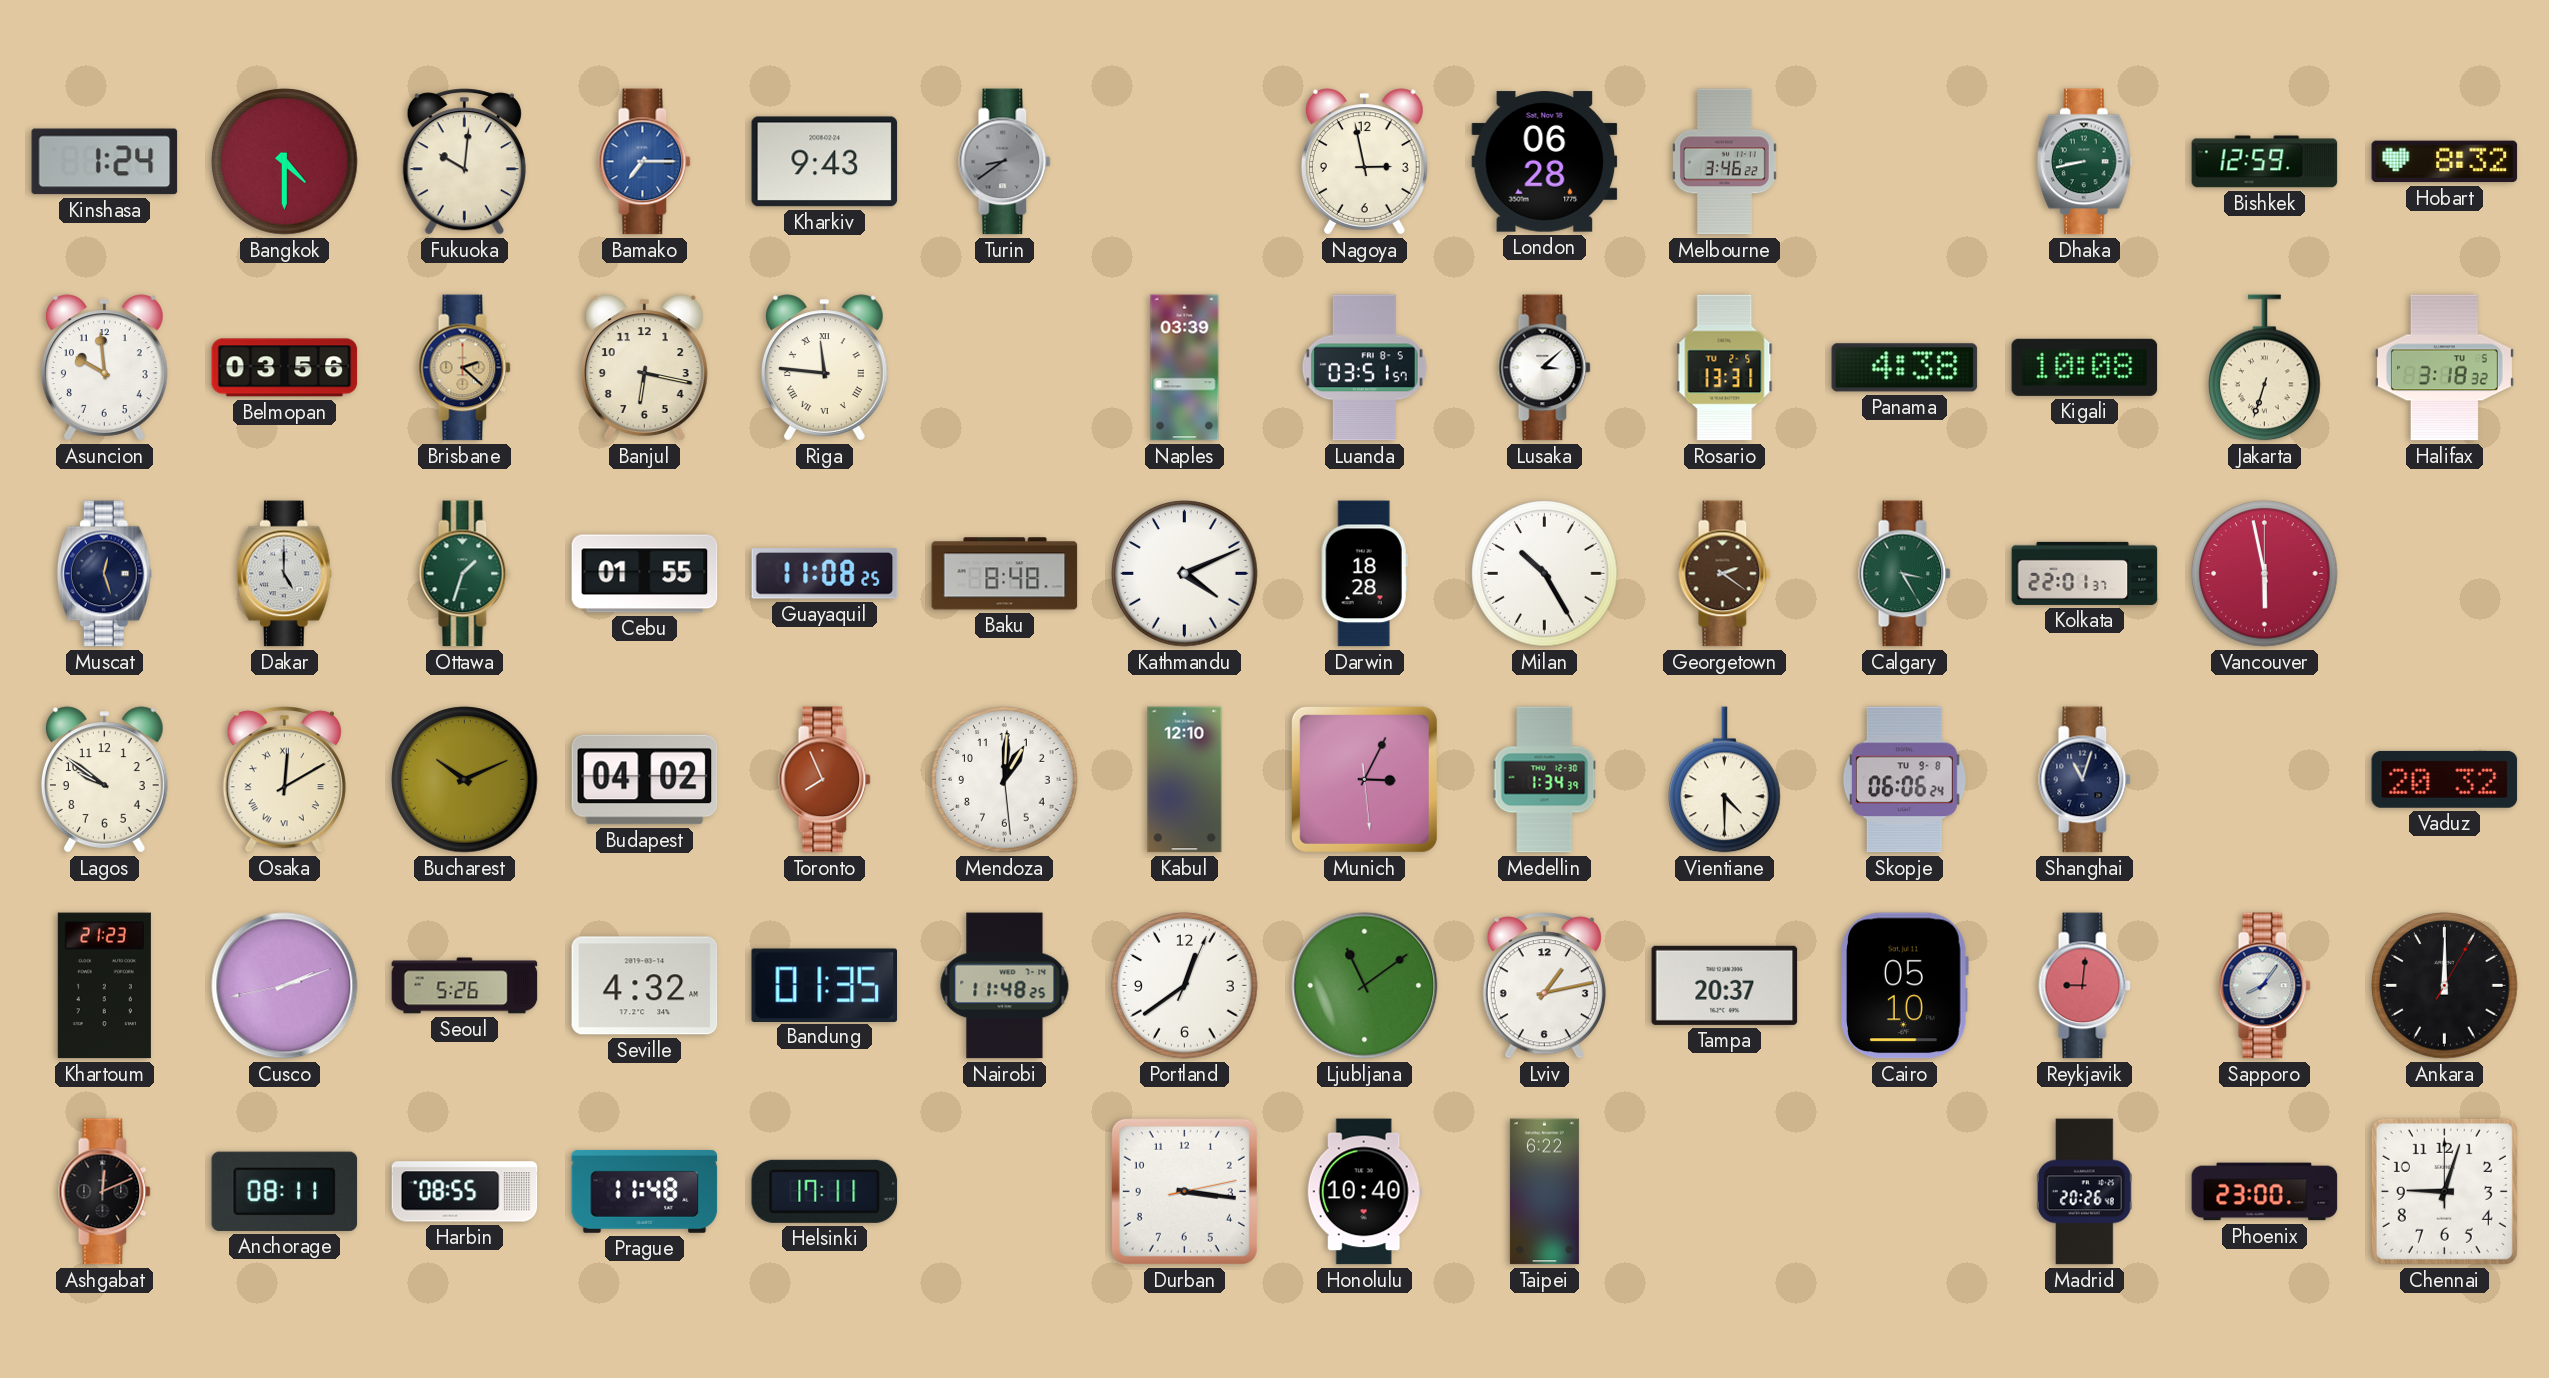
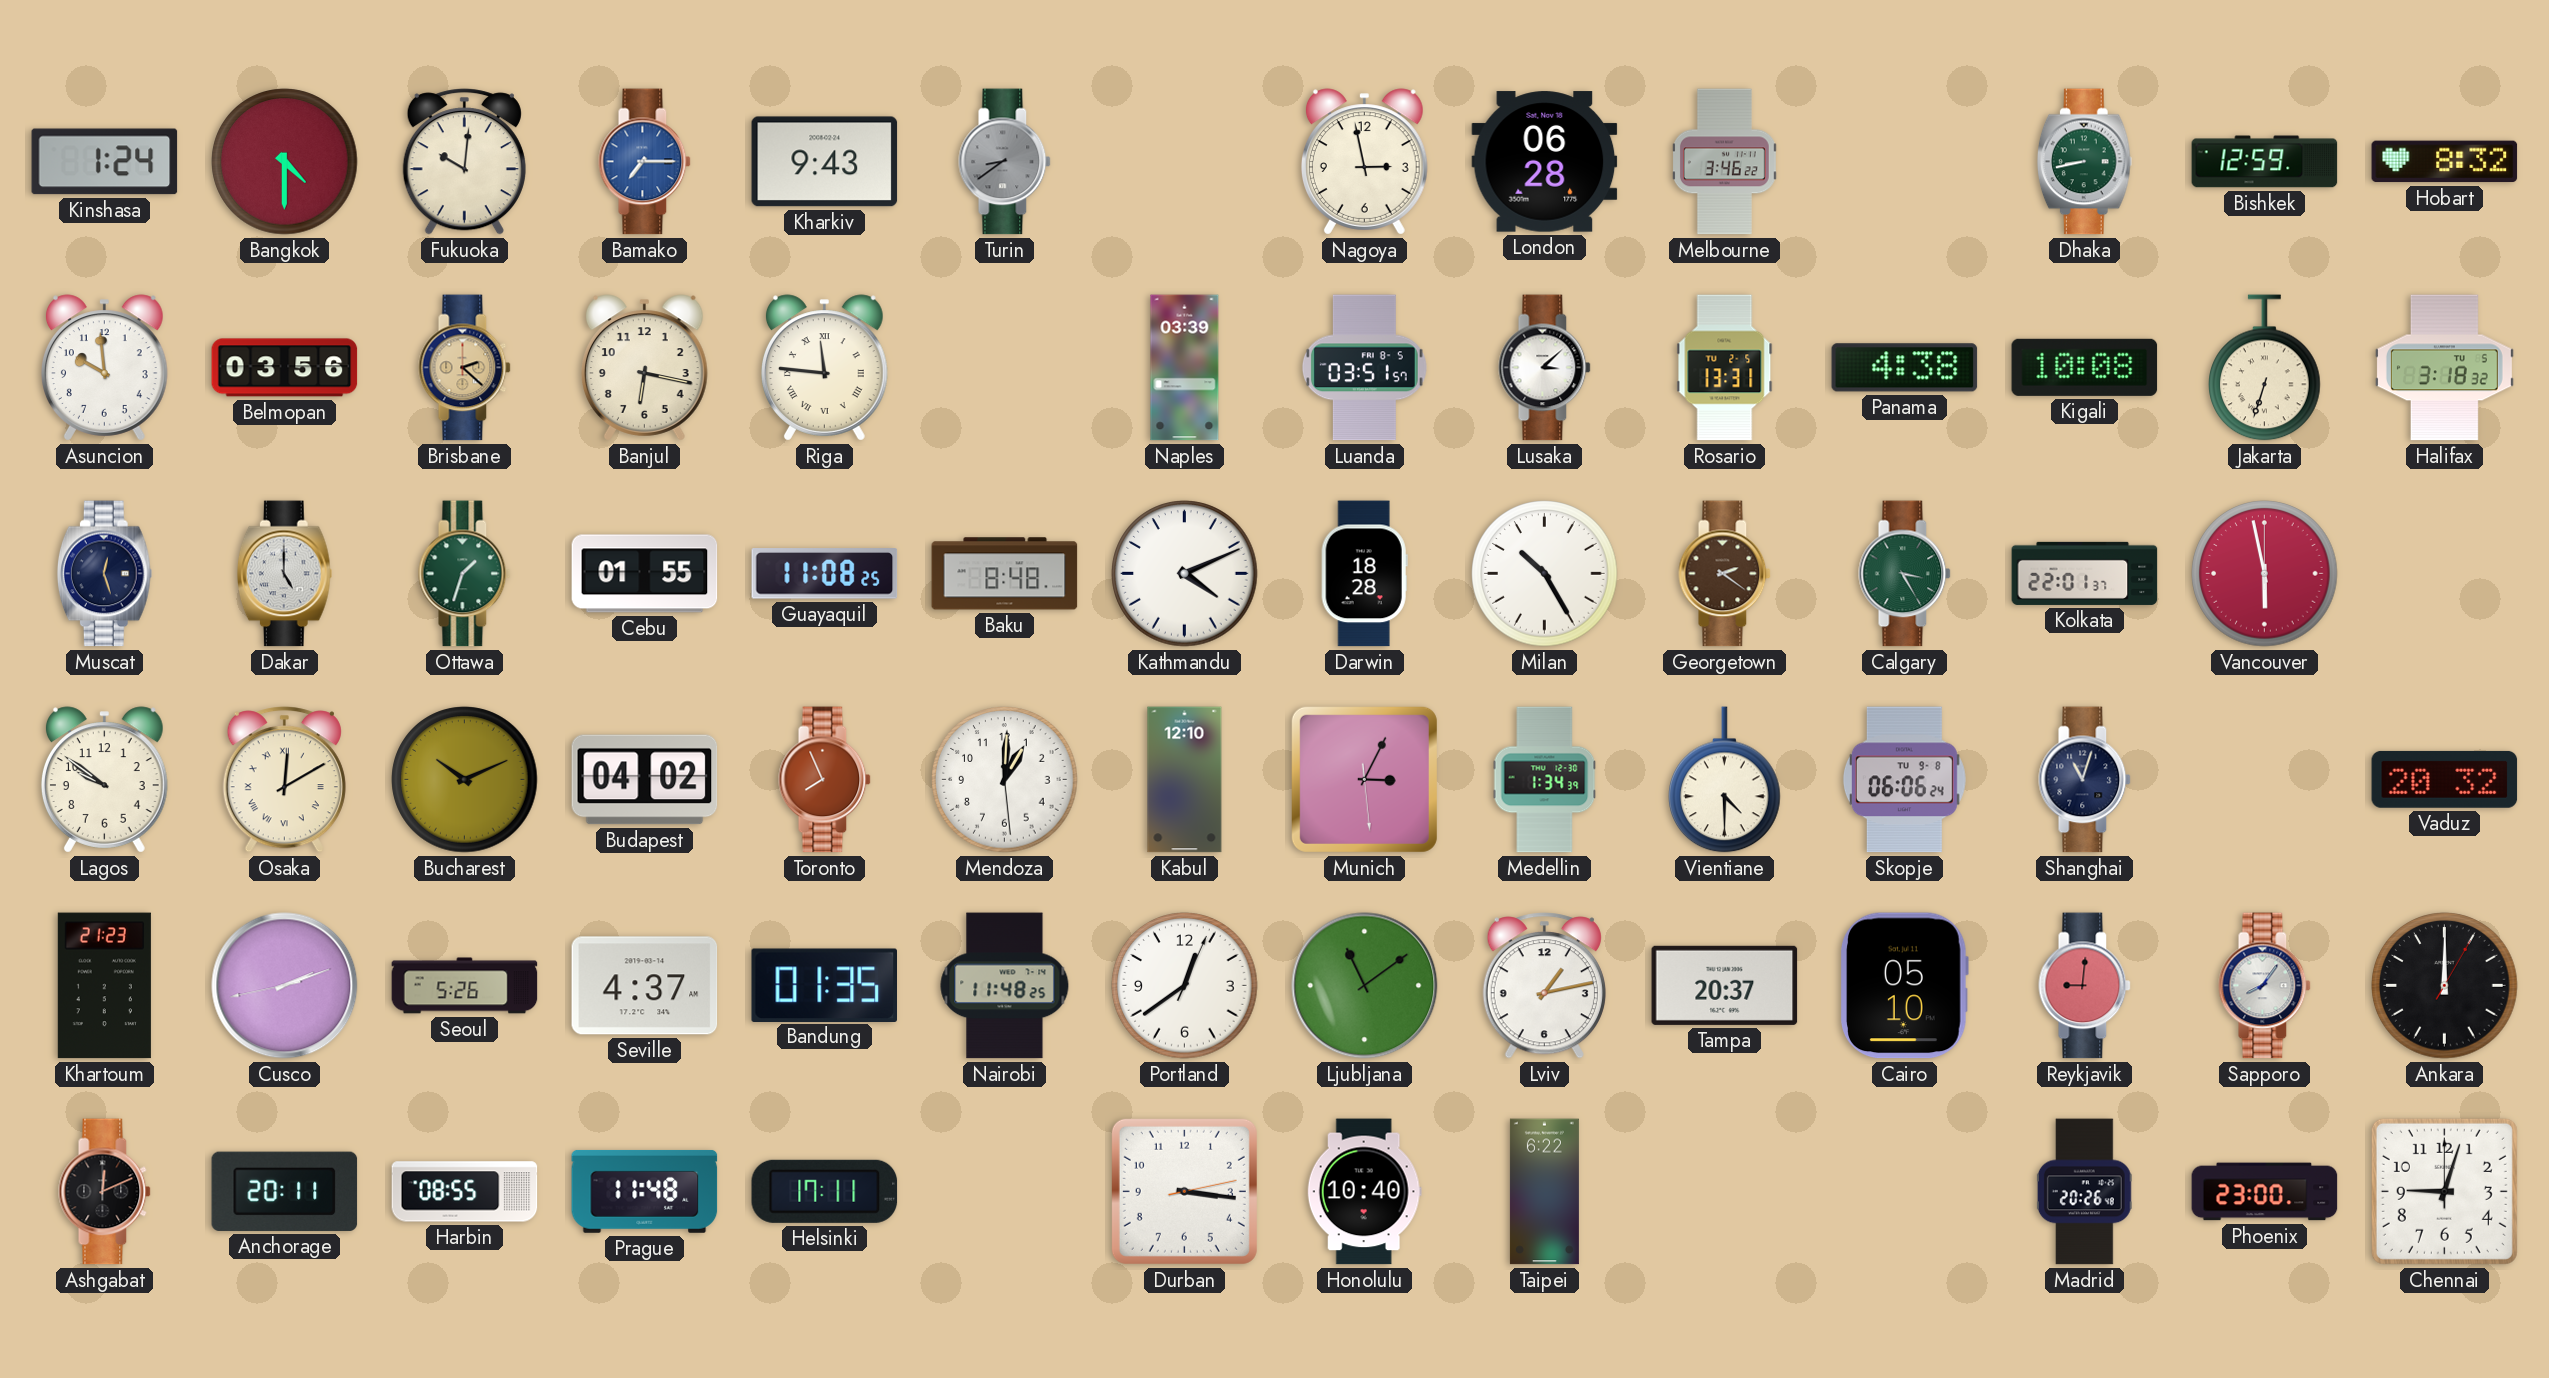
Seville: 4:32 -> 4:37
Anchorage: 08:11 -> 20:11
